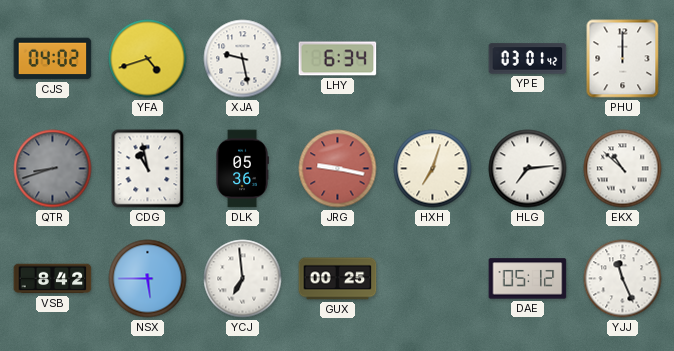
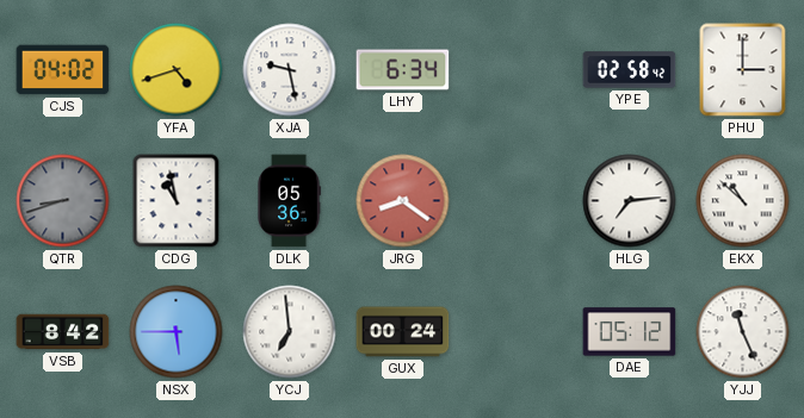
YPE: 03:01 -> 02:58
PHU: 12:00 -> 3:00
JRG: 9:17 -> 8:21
HXH: 7:03 -> none
GUX: 00:25 -> 00:24
